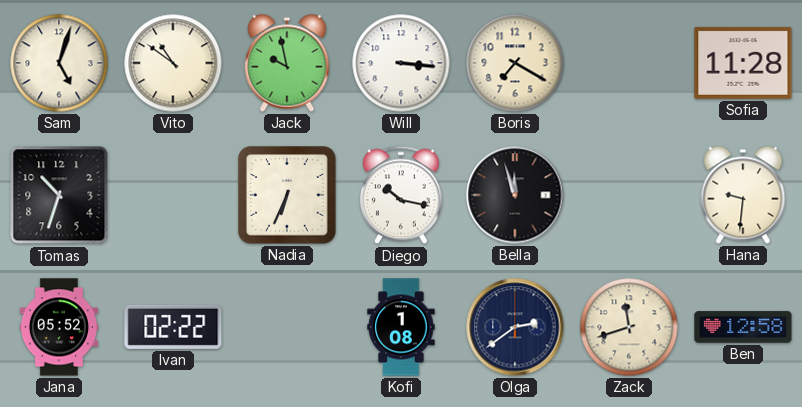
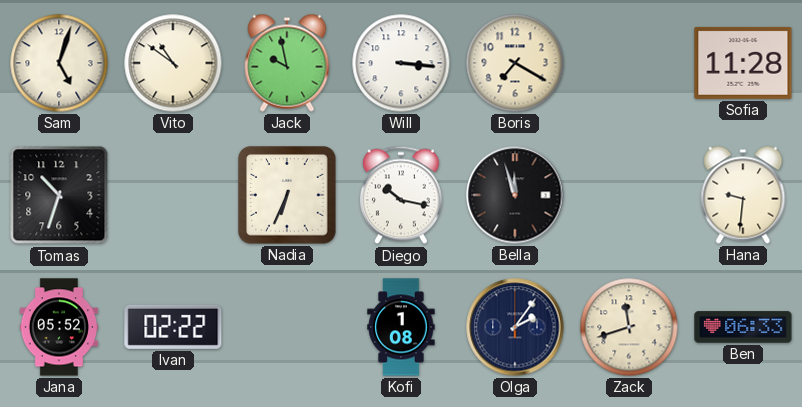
Olga: 2:39 -> 2:06
Ben: 12:58 -> 06:33
